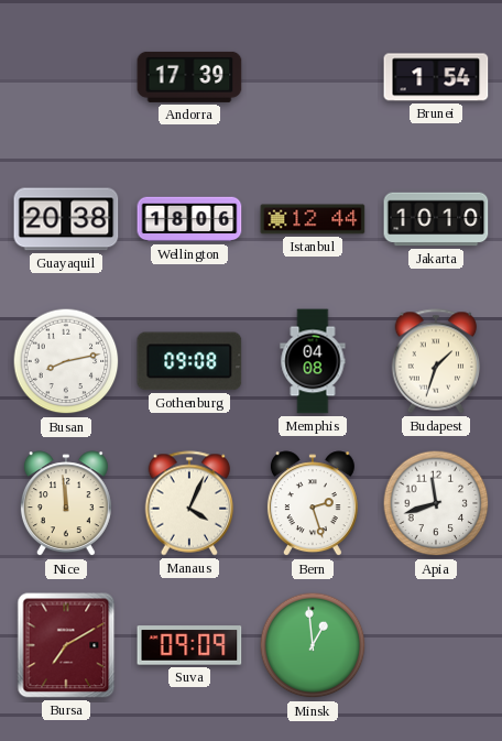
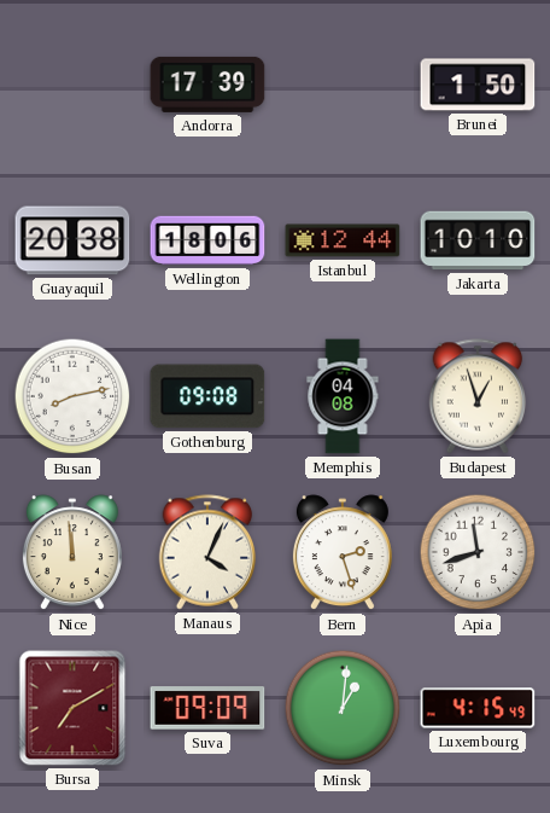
Brunei: 1:54 -> 1:50
Budapest: 1:33 -> 12:57
Minsk: 12:59 -> 1:01
Luxembourg: none -> 4:15
